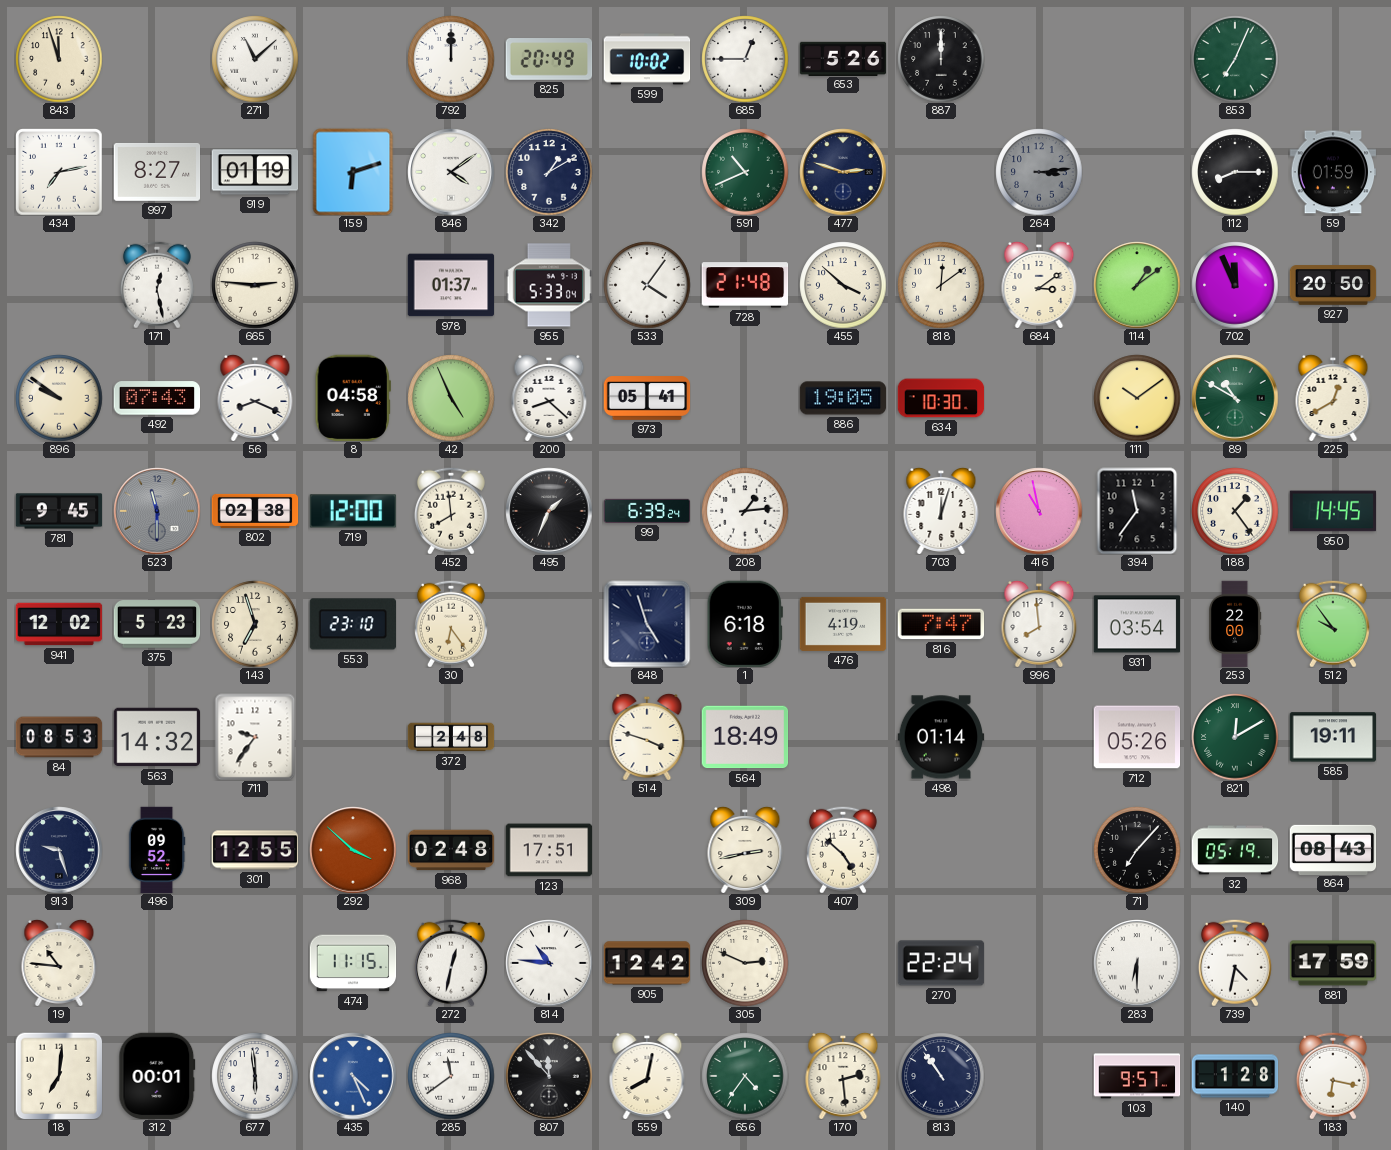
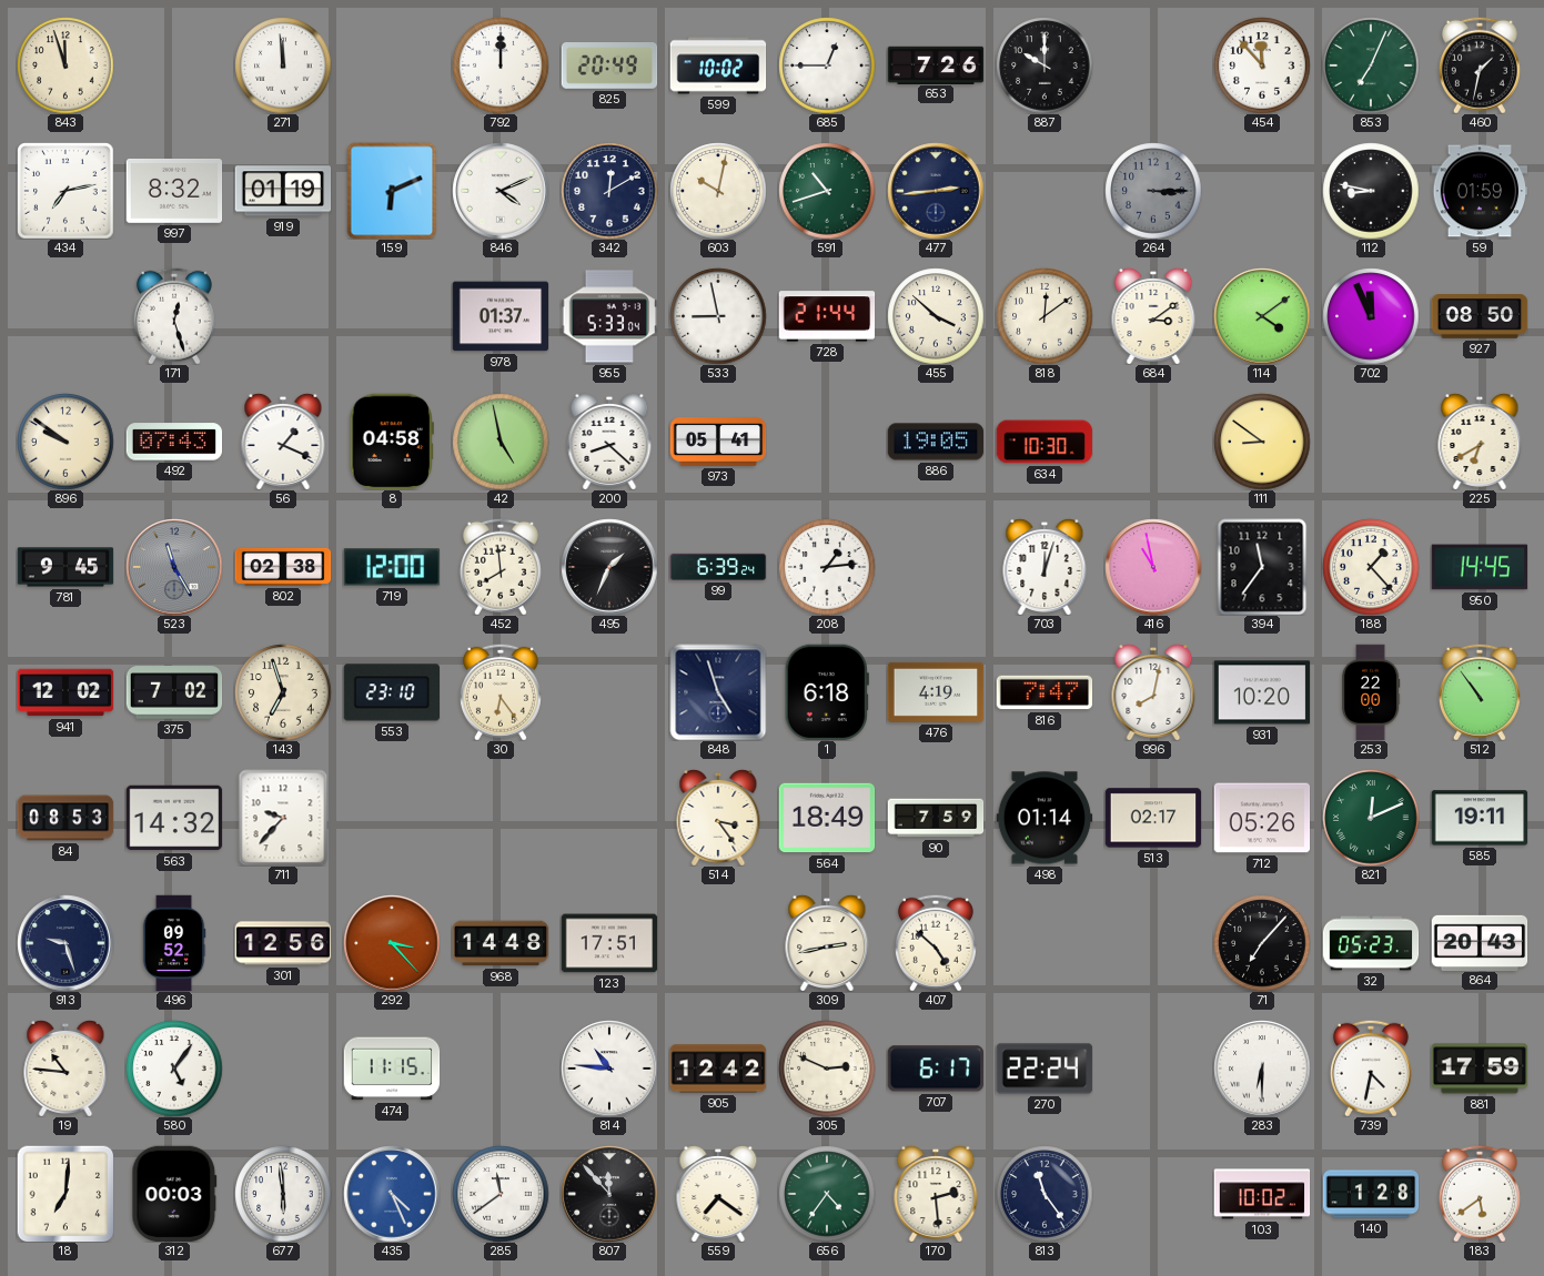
271: 11:08 -> 11:59
653: 5:26 -> 7:26
887: 12:00 -> 10:00
454: none -> 11:53
460: none -> 1:32
997: 8:27 -> 8:32
159: 6:12 -> 6:11
846: 4:09 -> 4:11
342: 1:10 -> 12:10
603: none -> 10:02
591: 10:41 -> 10:42
477: 2:48 -> 2:44
264: 3:14 -> 3:15
112: 8:15 -> 8:47
171: 12:28 -> 12:27
665: 2:46 -> none
533: 4:06 -> 8:58
728: 21:48 -> 21:44
114: 1:09 -> 4:09
927: 20:50 -> 08:50
56: 8:19 -> 1:19
42: 4:56 -> 4:58
111: 10:09 -> 8:51
89: 10:50 -> none
225: 12:40 -> 6:40
523: 11:30 -> 11:25
188: 1:24 -> 1:23
375: 5:23 -> 7:02
996: 7:59 -> 8:02
931: 03:54 -> 10:20
512: 9:54 -> 10:54
711: 9:36 -> 9:37
372: 2:48 -> none
514: 3:48 -> 3:24
90: none -> 7:59
513: none -> 02:17
821: 12:10 -> 12:11
301: 12:55 -> 12:56
292: 3:52 -> 3:23
968: 02:48 -> 14:48
32: 05:19 -> 05:23
864: 08:43 -> 20:43
580: none -> 5:06
272: 12:32 -> none
707: none -> 6:17
312: 00:01 -> 00:03
559: 8:02 -> 7:21
813: 10:54 -> 11:24
103: 9:57 -> 10:02
183: 6:17 -> 5:39
